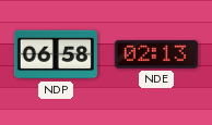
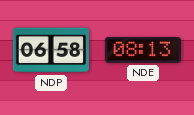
NDE: 02:13 -> 08:13
